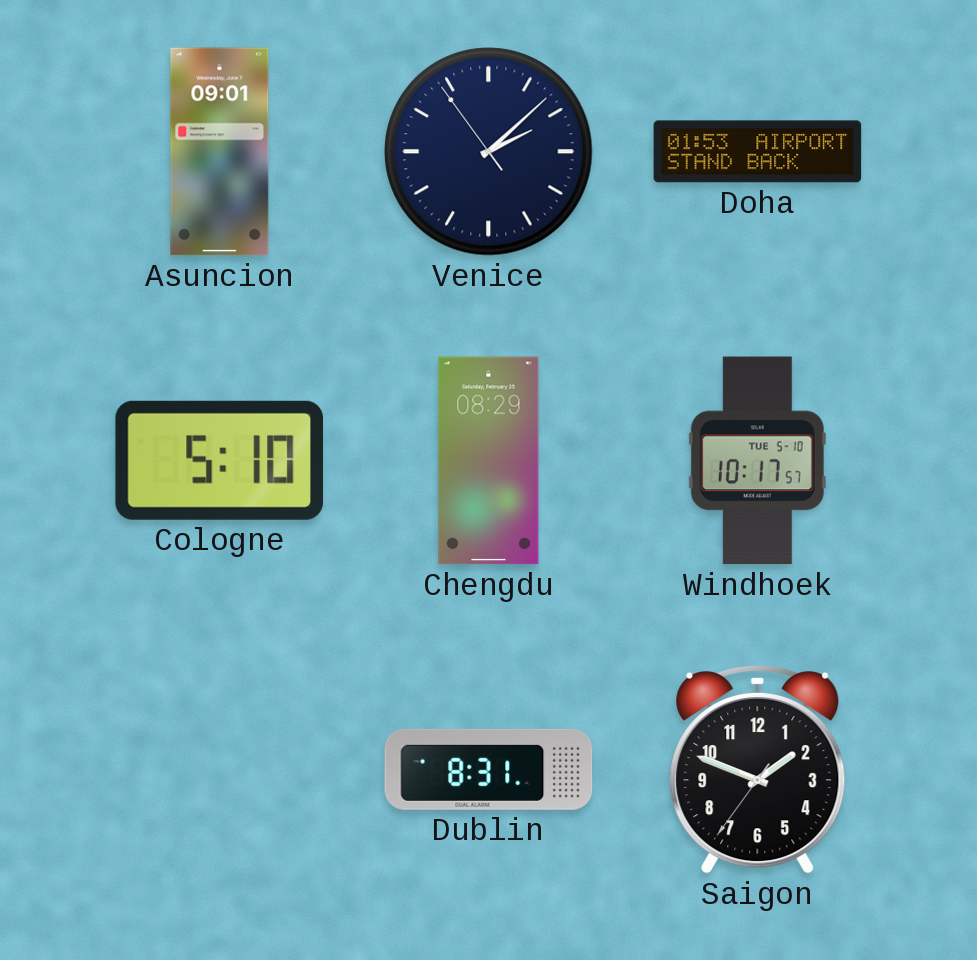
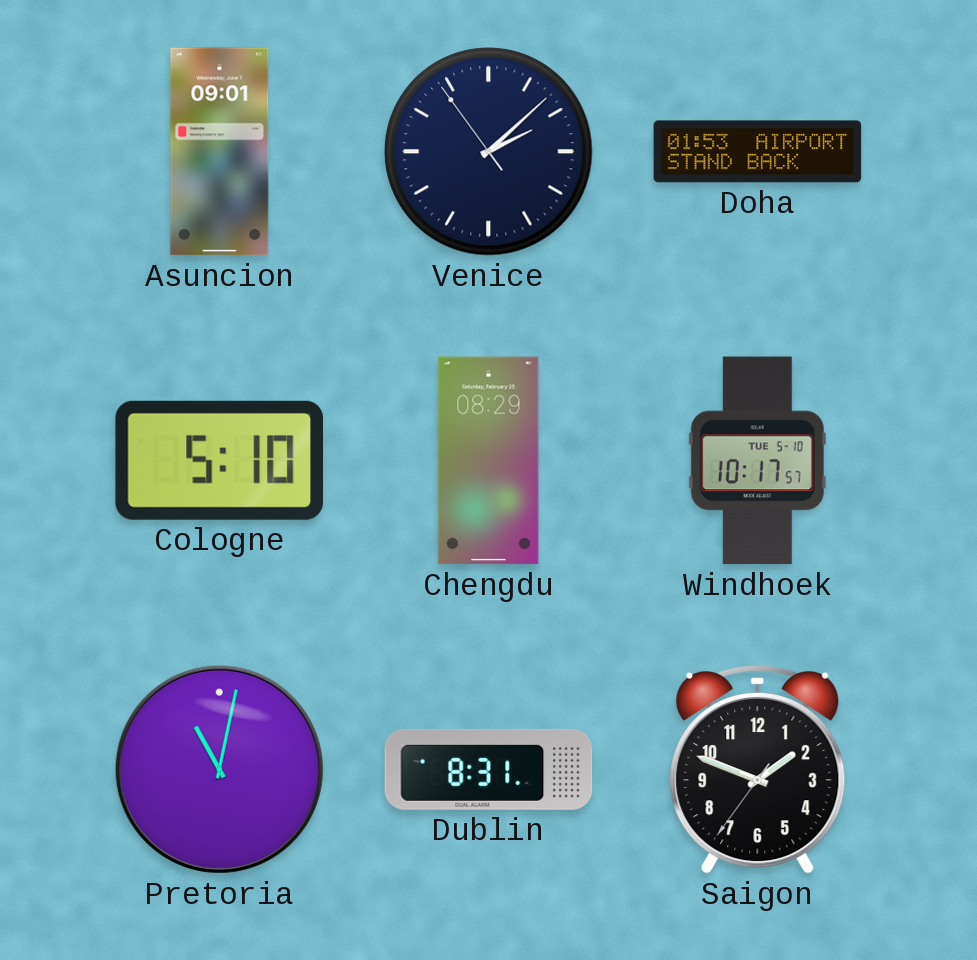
Pretoria: none -> 11:02
